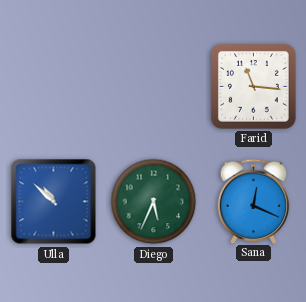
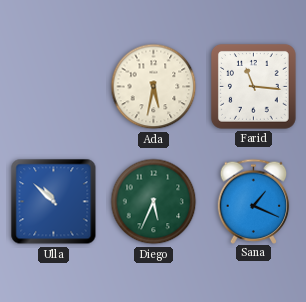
Ada: none -> 5:32
Sana: 12:19 -> 1:19
